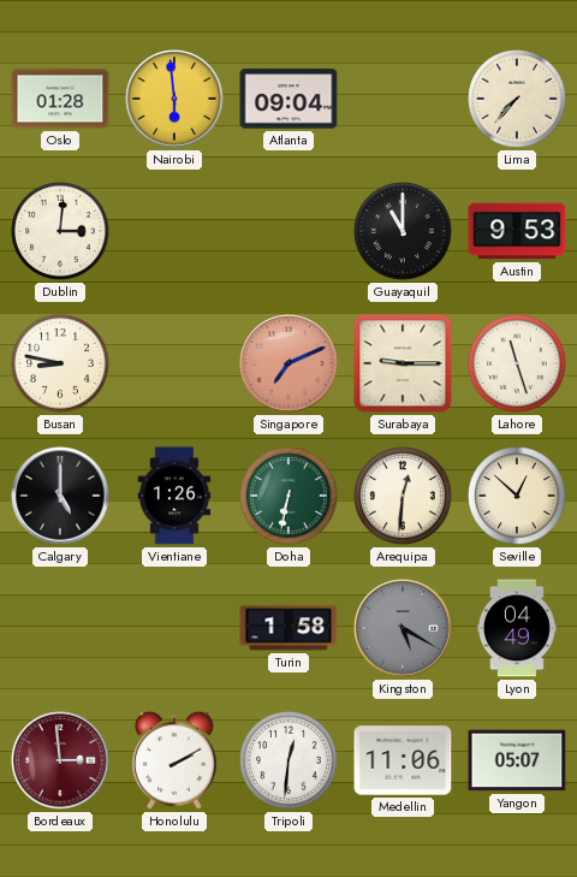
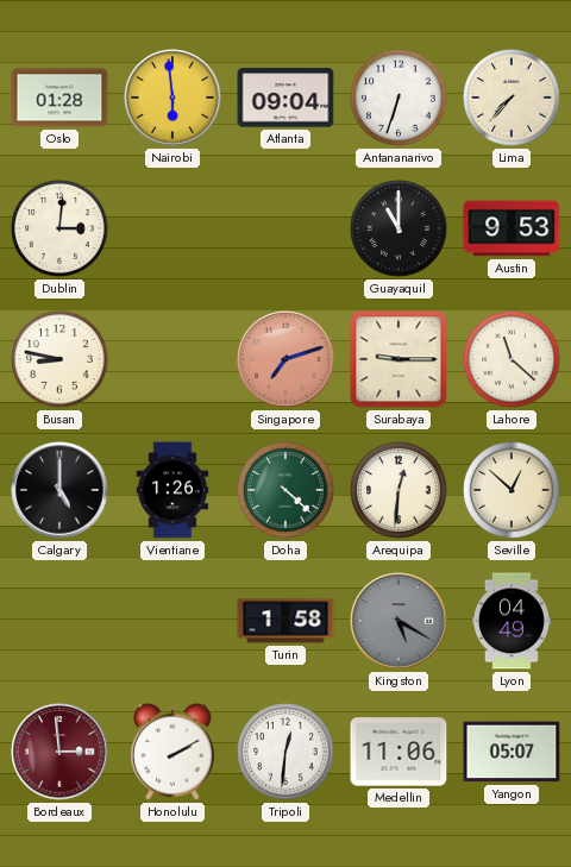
Antananarivo: none -> 6:33
Singapore: 7:11 -> 7:12
Lahore: 11:27 -> 11:22
Doha: 6:32 -> 4:22
